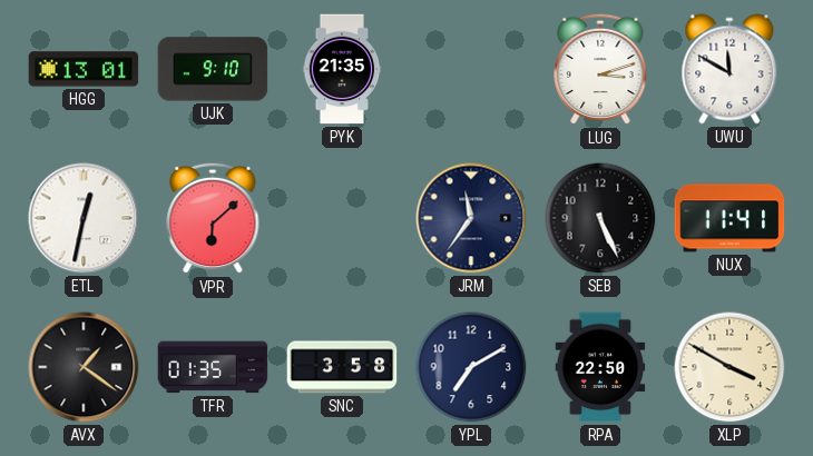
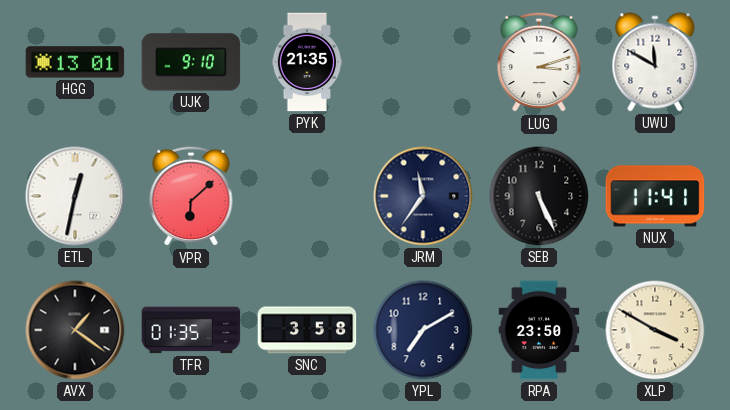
RPA: 22:50 -> 23:50
